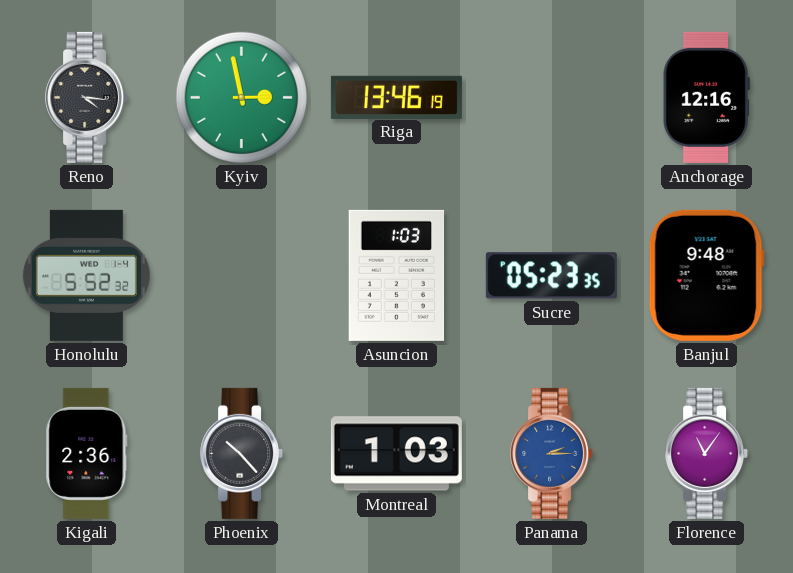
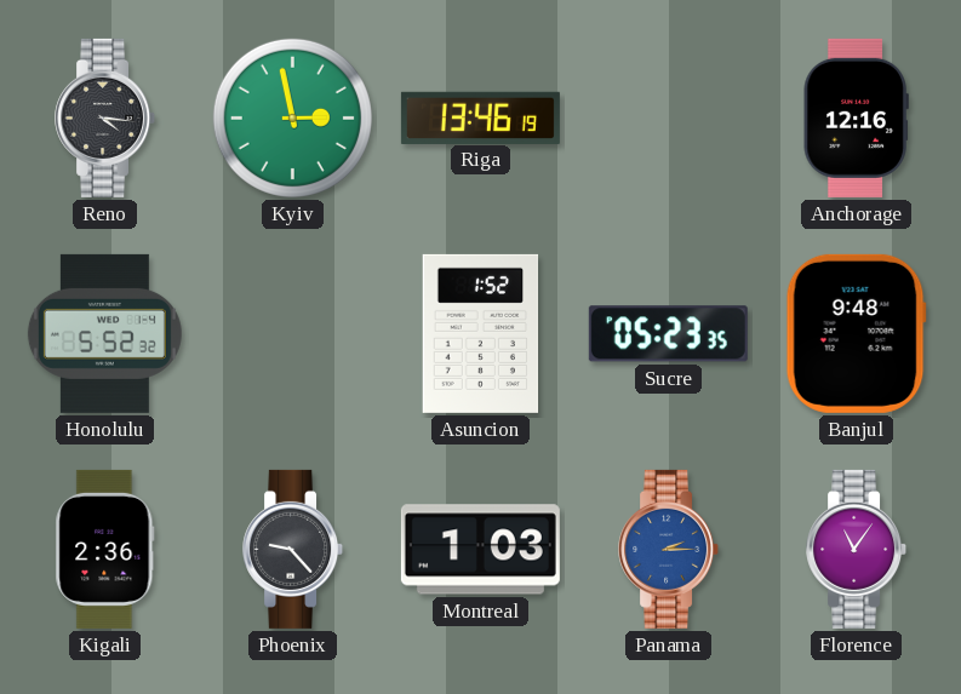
Asuncion: 1:03 -> 1:52
Phoenix: 10:23 -> 9:23
